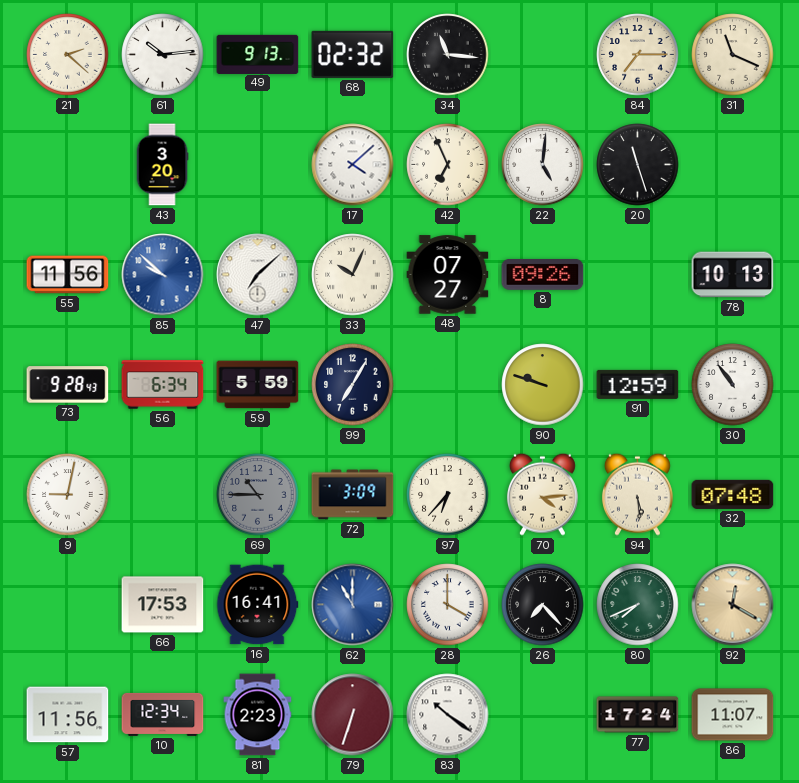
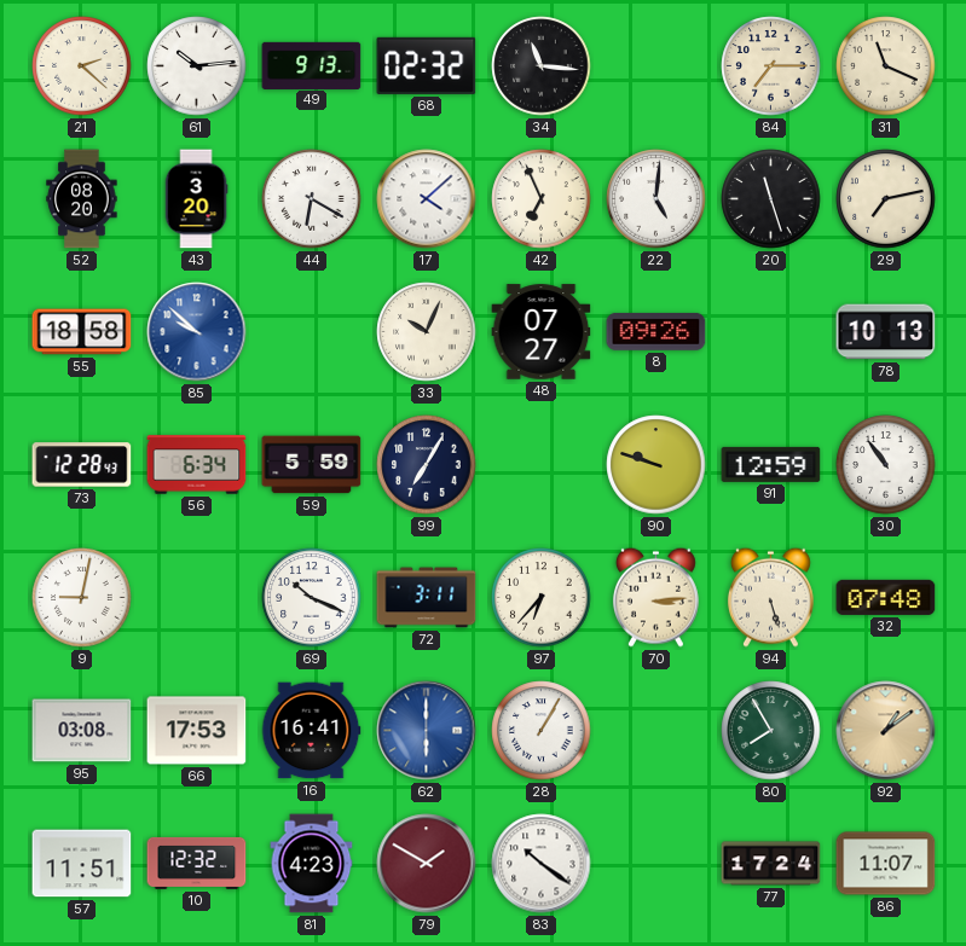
52: none -> 08:20
44: none -> 6:20
29: none -> 7:13
55: 11:56 -> 18:58
47: 7:08 -> none
73: 9:28 -> 12:28
69: 10:45 -> 10:19
69 dial: grey -> white
72: 3:09 -> 3:11
70: 4:14 -> 3:14
94: 5:29 -> 5:27
95: none -> 03:08
62: 11:00 -> 6:00
28: 4:00 -> 1:05
26: 7:23 -> none
80: 7:41 -> 7:55
92: 12:20 -> 1:09
57: 11:56 -> 11:51
10: 12:34 -> 12:32
81: 2:23 -> 4:23
79: 6:33 -> 1:50
